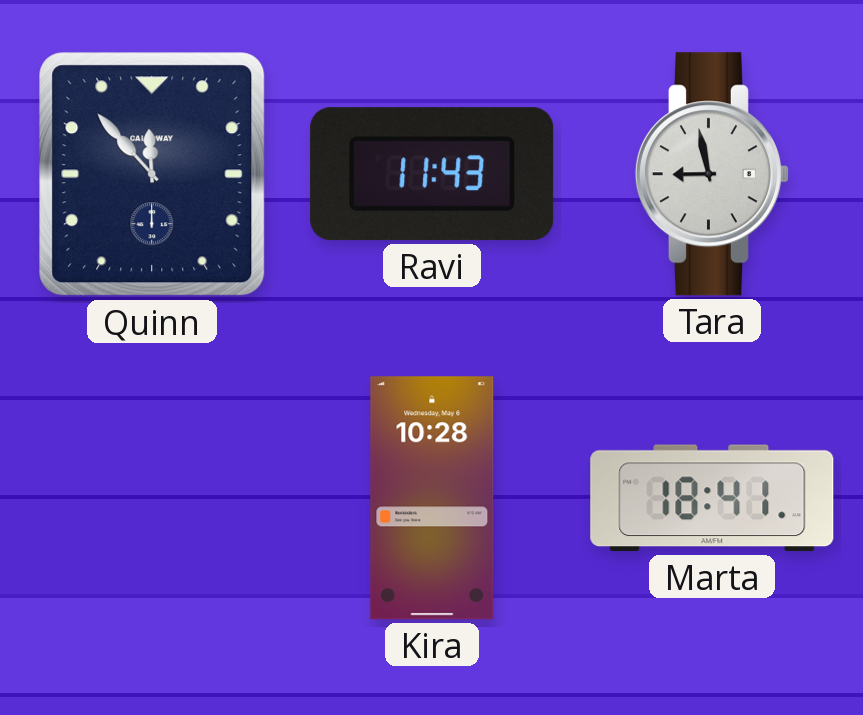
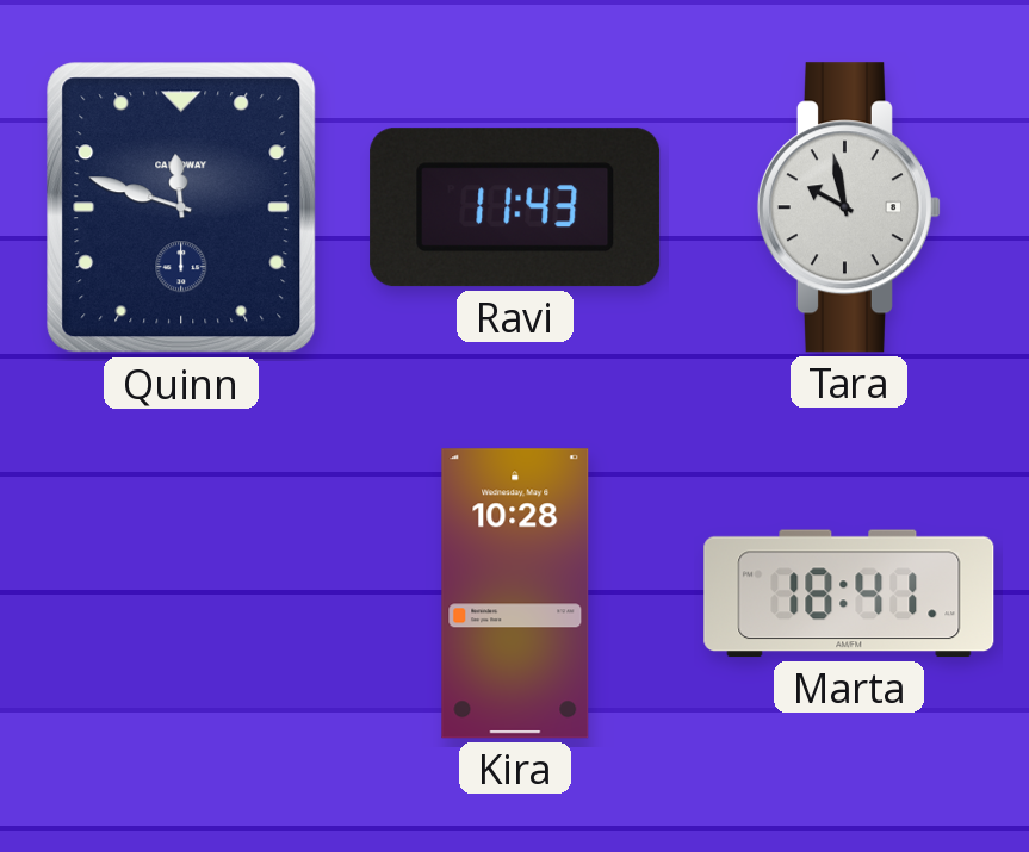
Quinn: 11:53 -> 11:48
Tara: 8:58 -> 9:58
